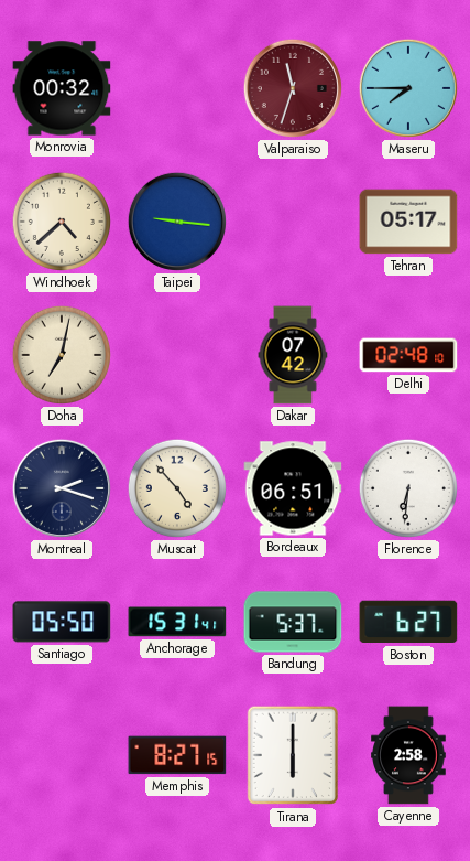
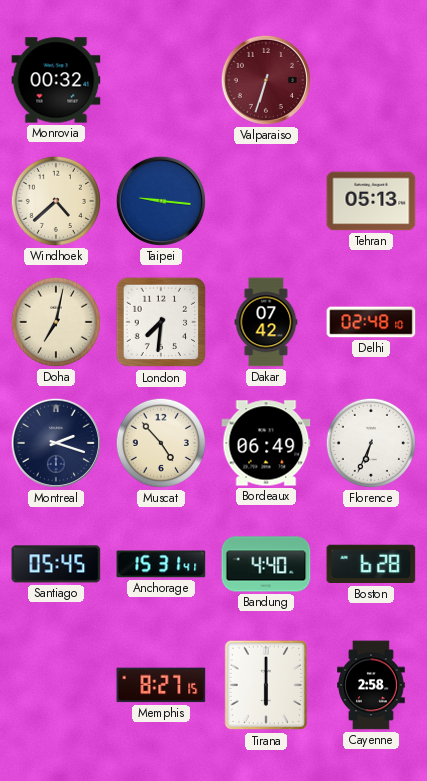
Valparaiso: 11:33 -> 6:33
Maseru: 7:45 -> none
Tehran: 05:17 -> 05:13
London: none -> 7:31
Bordeaux: 06:51 -> 06:49
Florence: 6:31 -> 6:34
Santiago: 05:50 -> 05:45
Bandung: 5:37 -> 4:40
Boston: 6:27 -> 6:28
